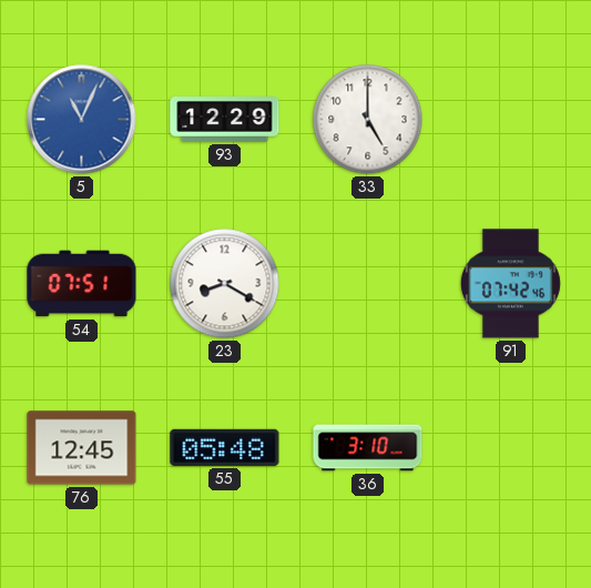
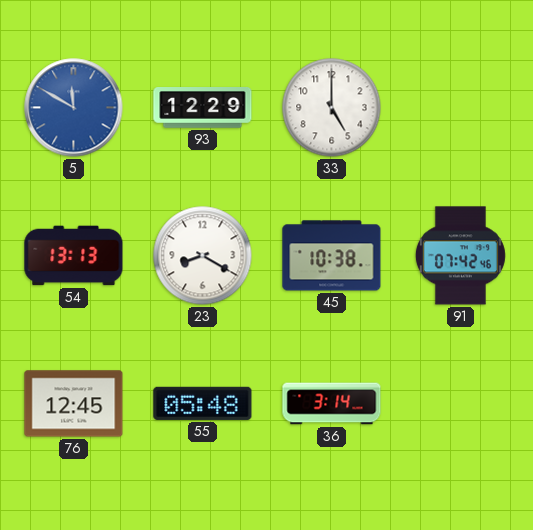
5: 11:04 -> 11:50
54: 07:51 -> 13:13
45: none -> 10:38
36: 3:10 -> 3:14
